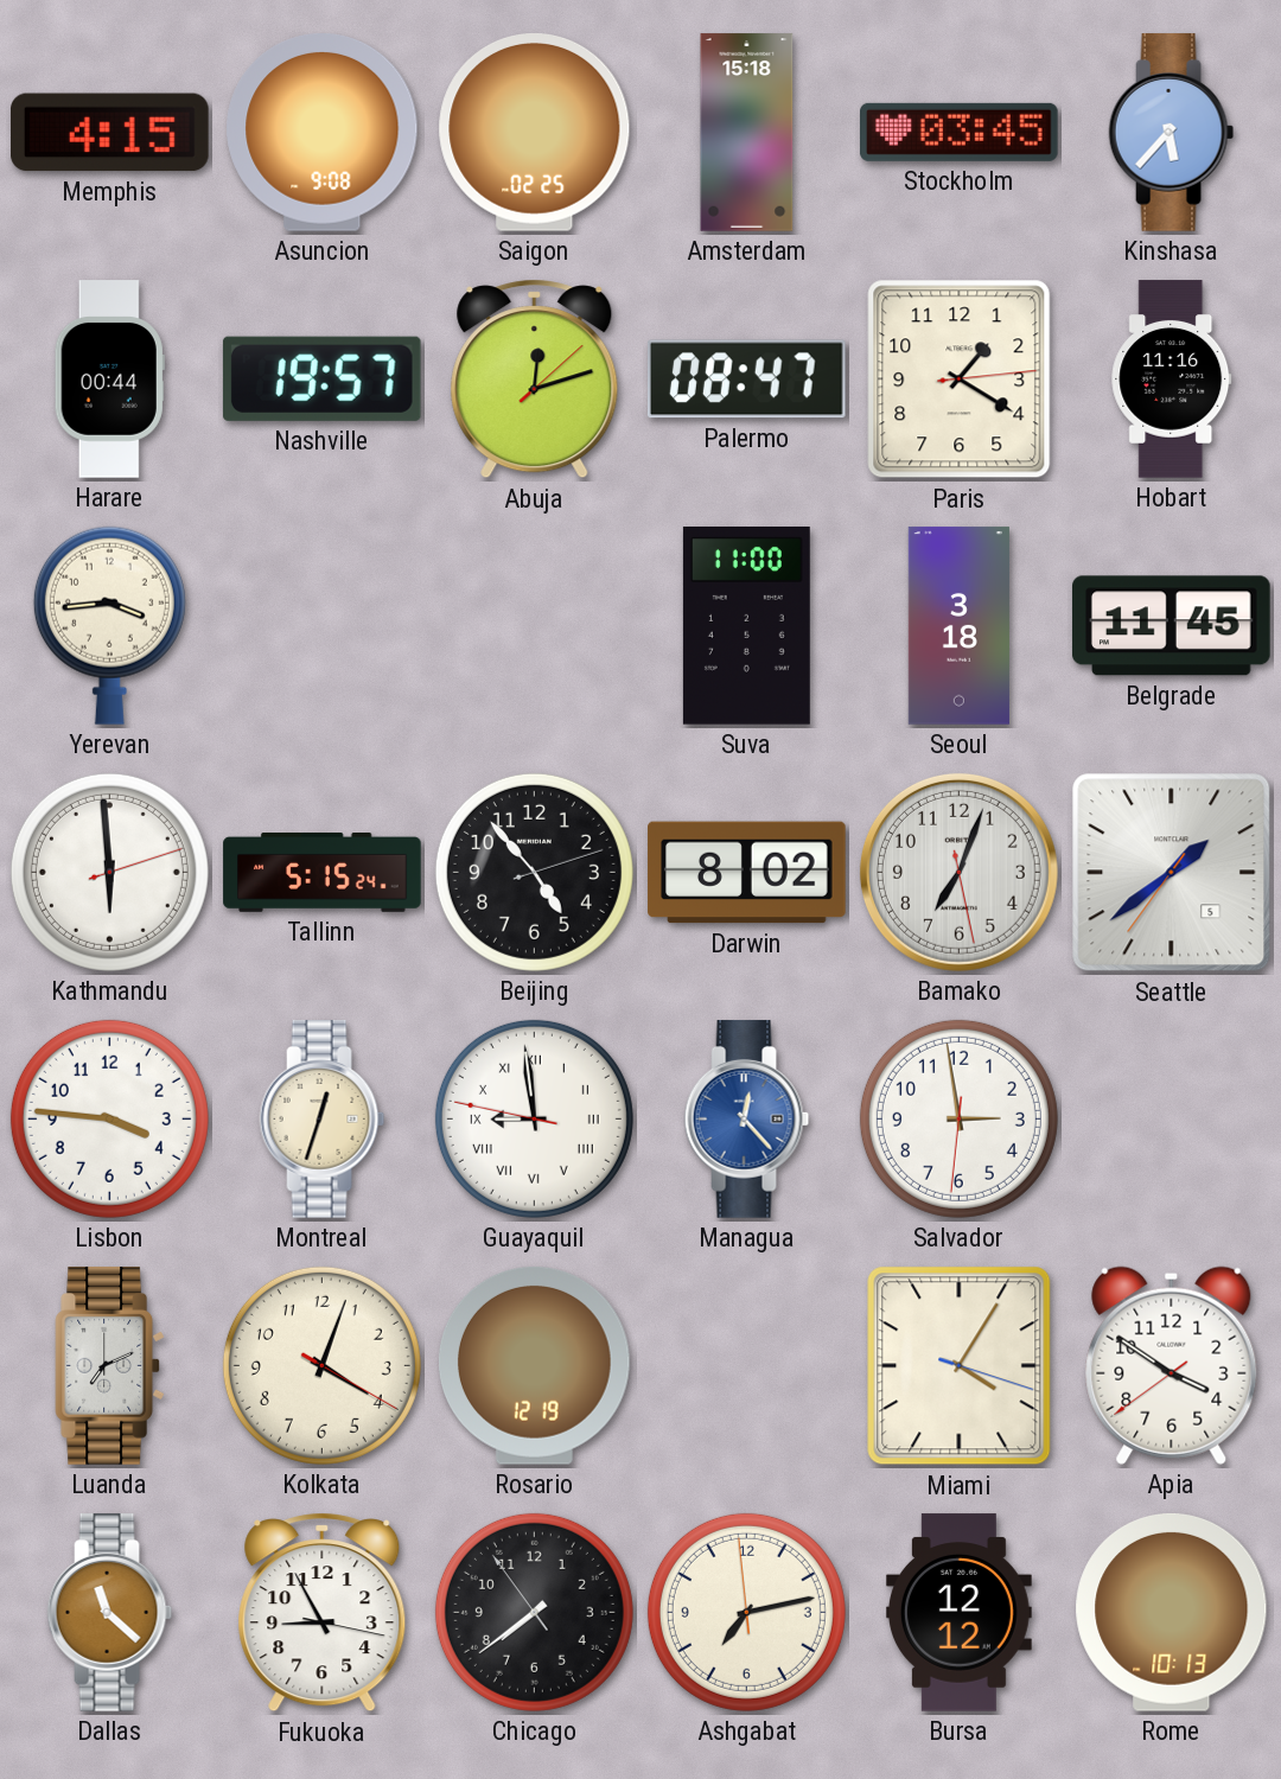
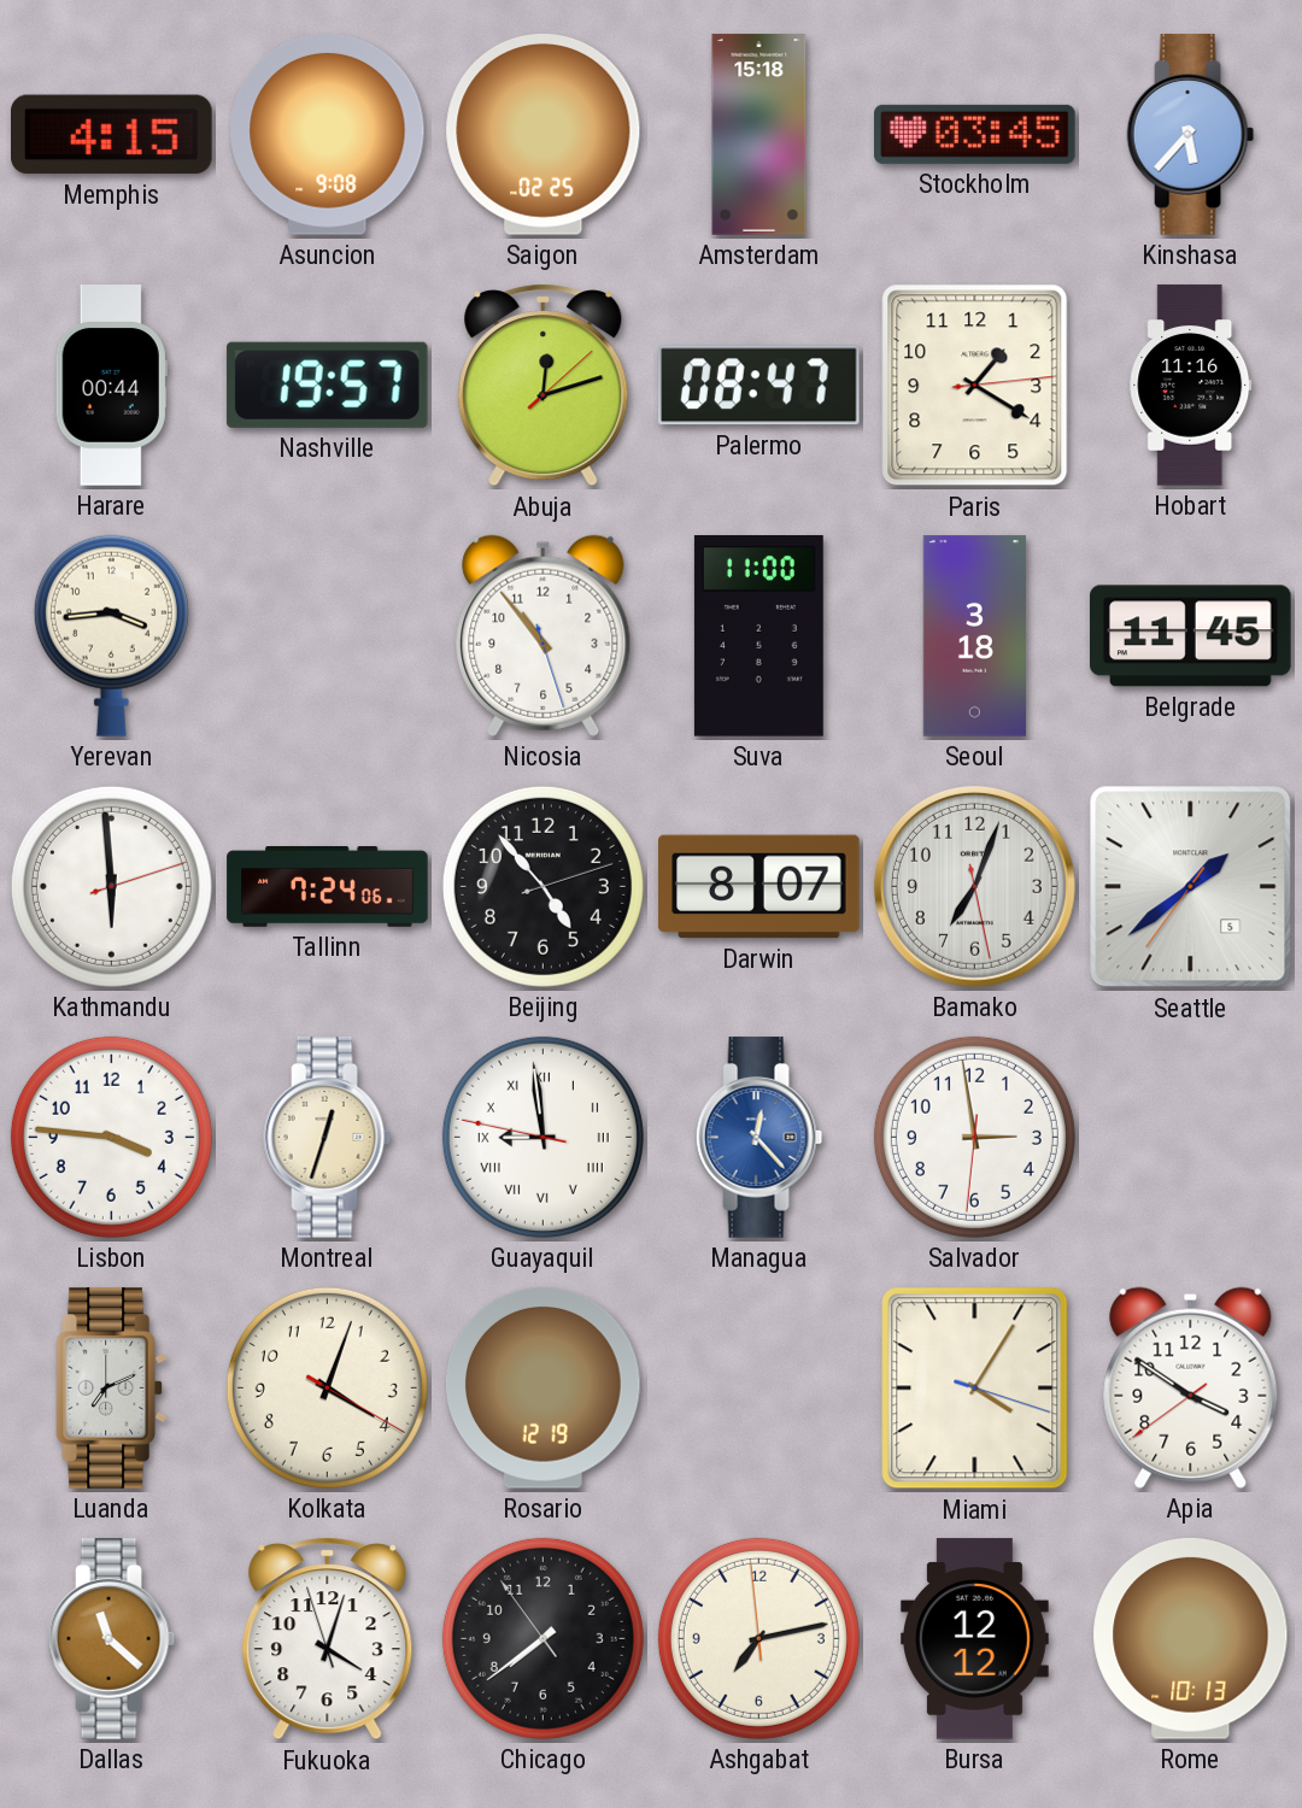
Nicosia: none -> 10:53
Tallinn: 5:15 -> 7:24
Darwin: 8:02 -> 8:07
Fukuoka: 8:55 -> 4:02
